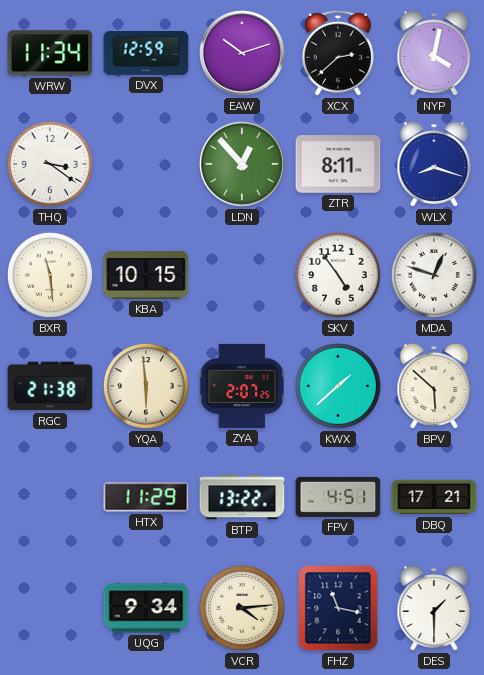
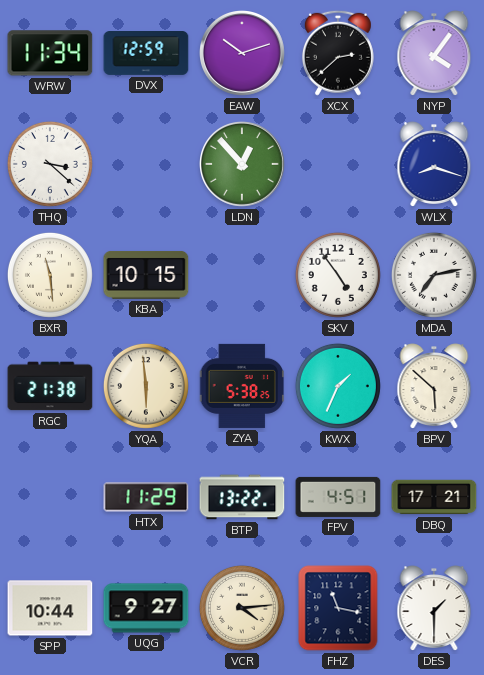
NYP: 4:02 -> 4:06
THQ: 3:21 -> 3:22
ZTR: 8:11 -> none
MDA: 12:48 -> 7:13
ZYA: 2:07 -> 5:38
KWX: 1:38 -> 1:34
SPP: none -> 10:44
UQG: 9:34 -> 9:27
